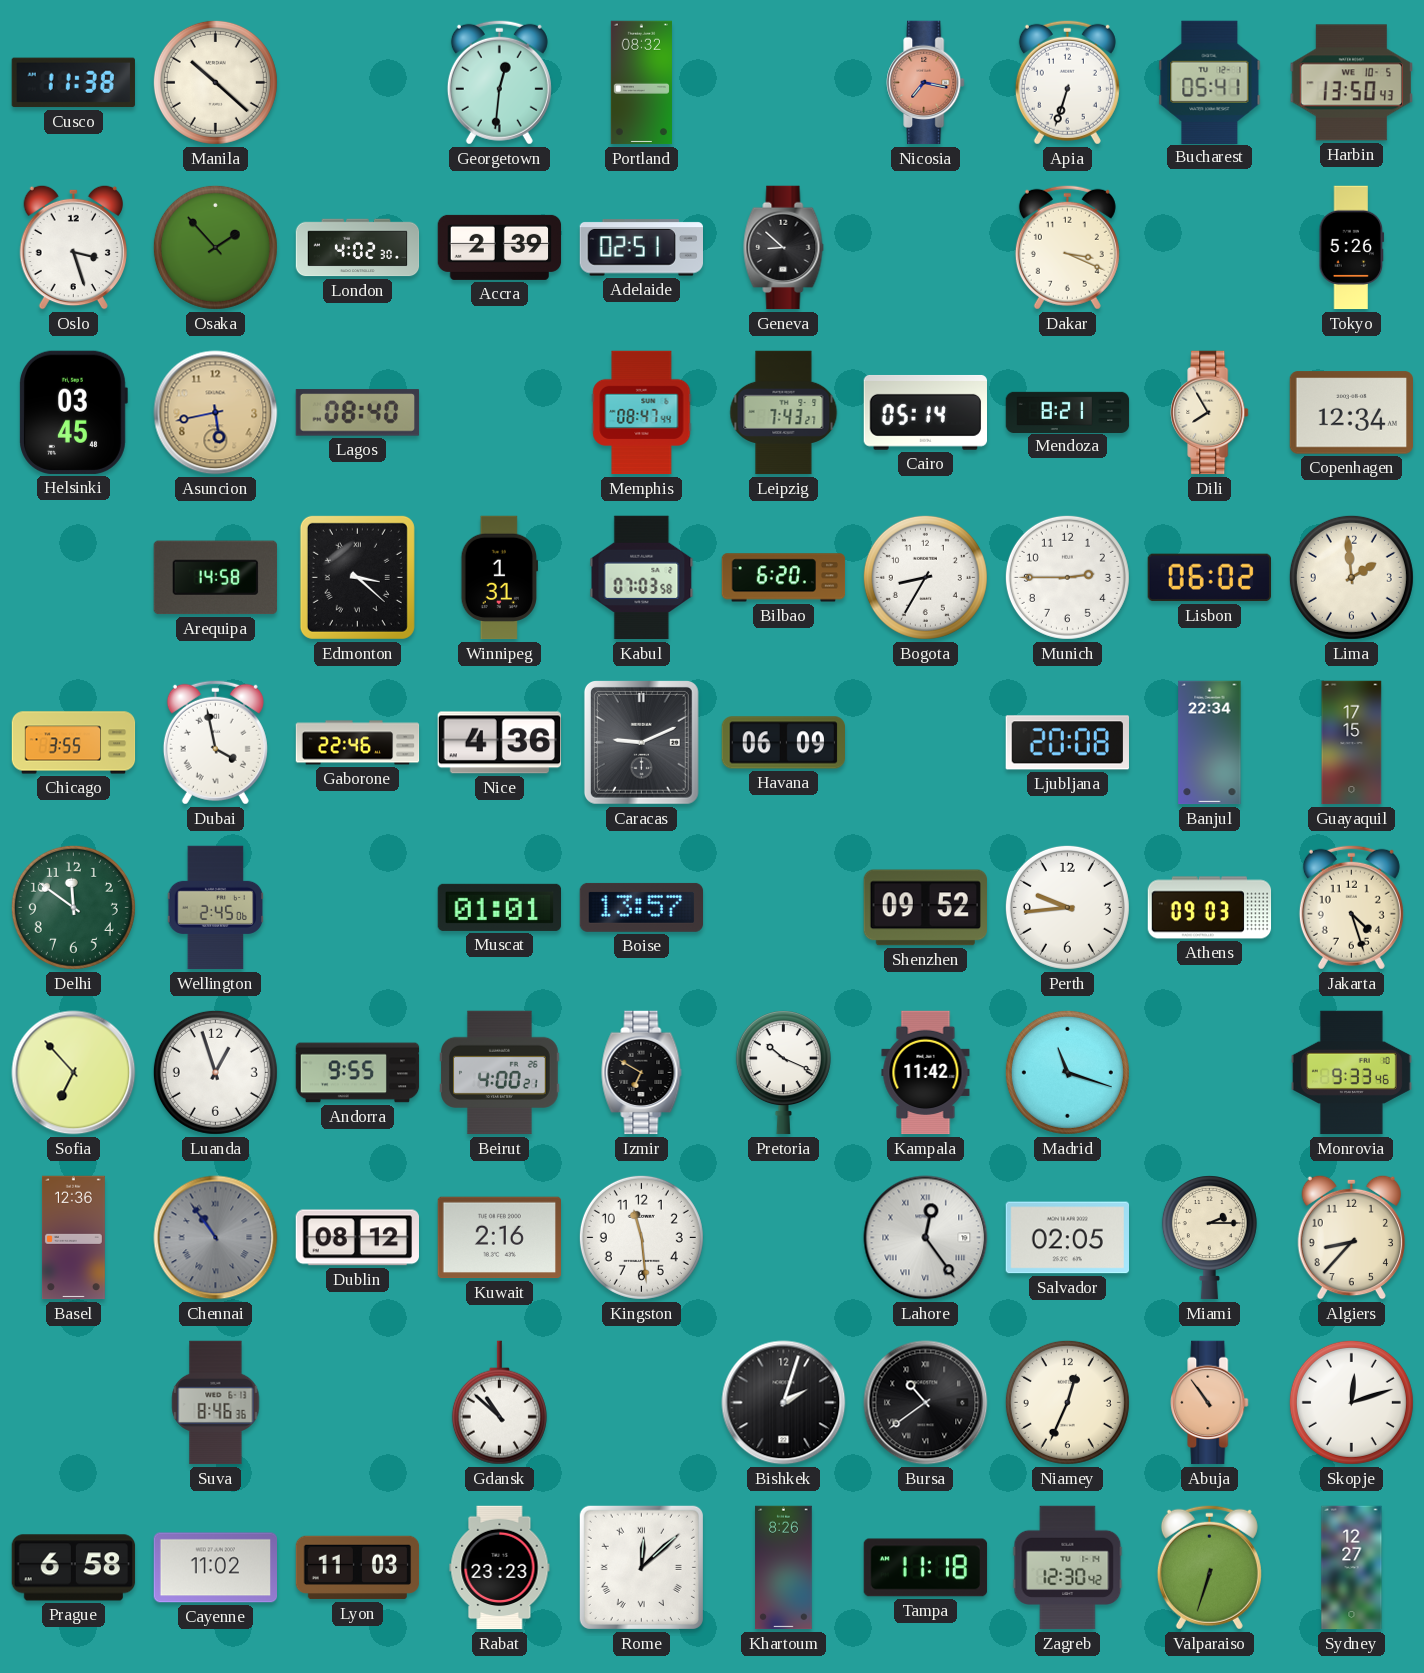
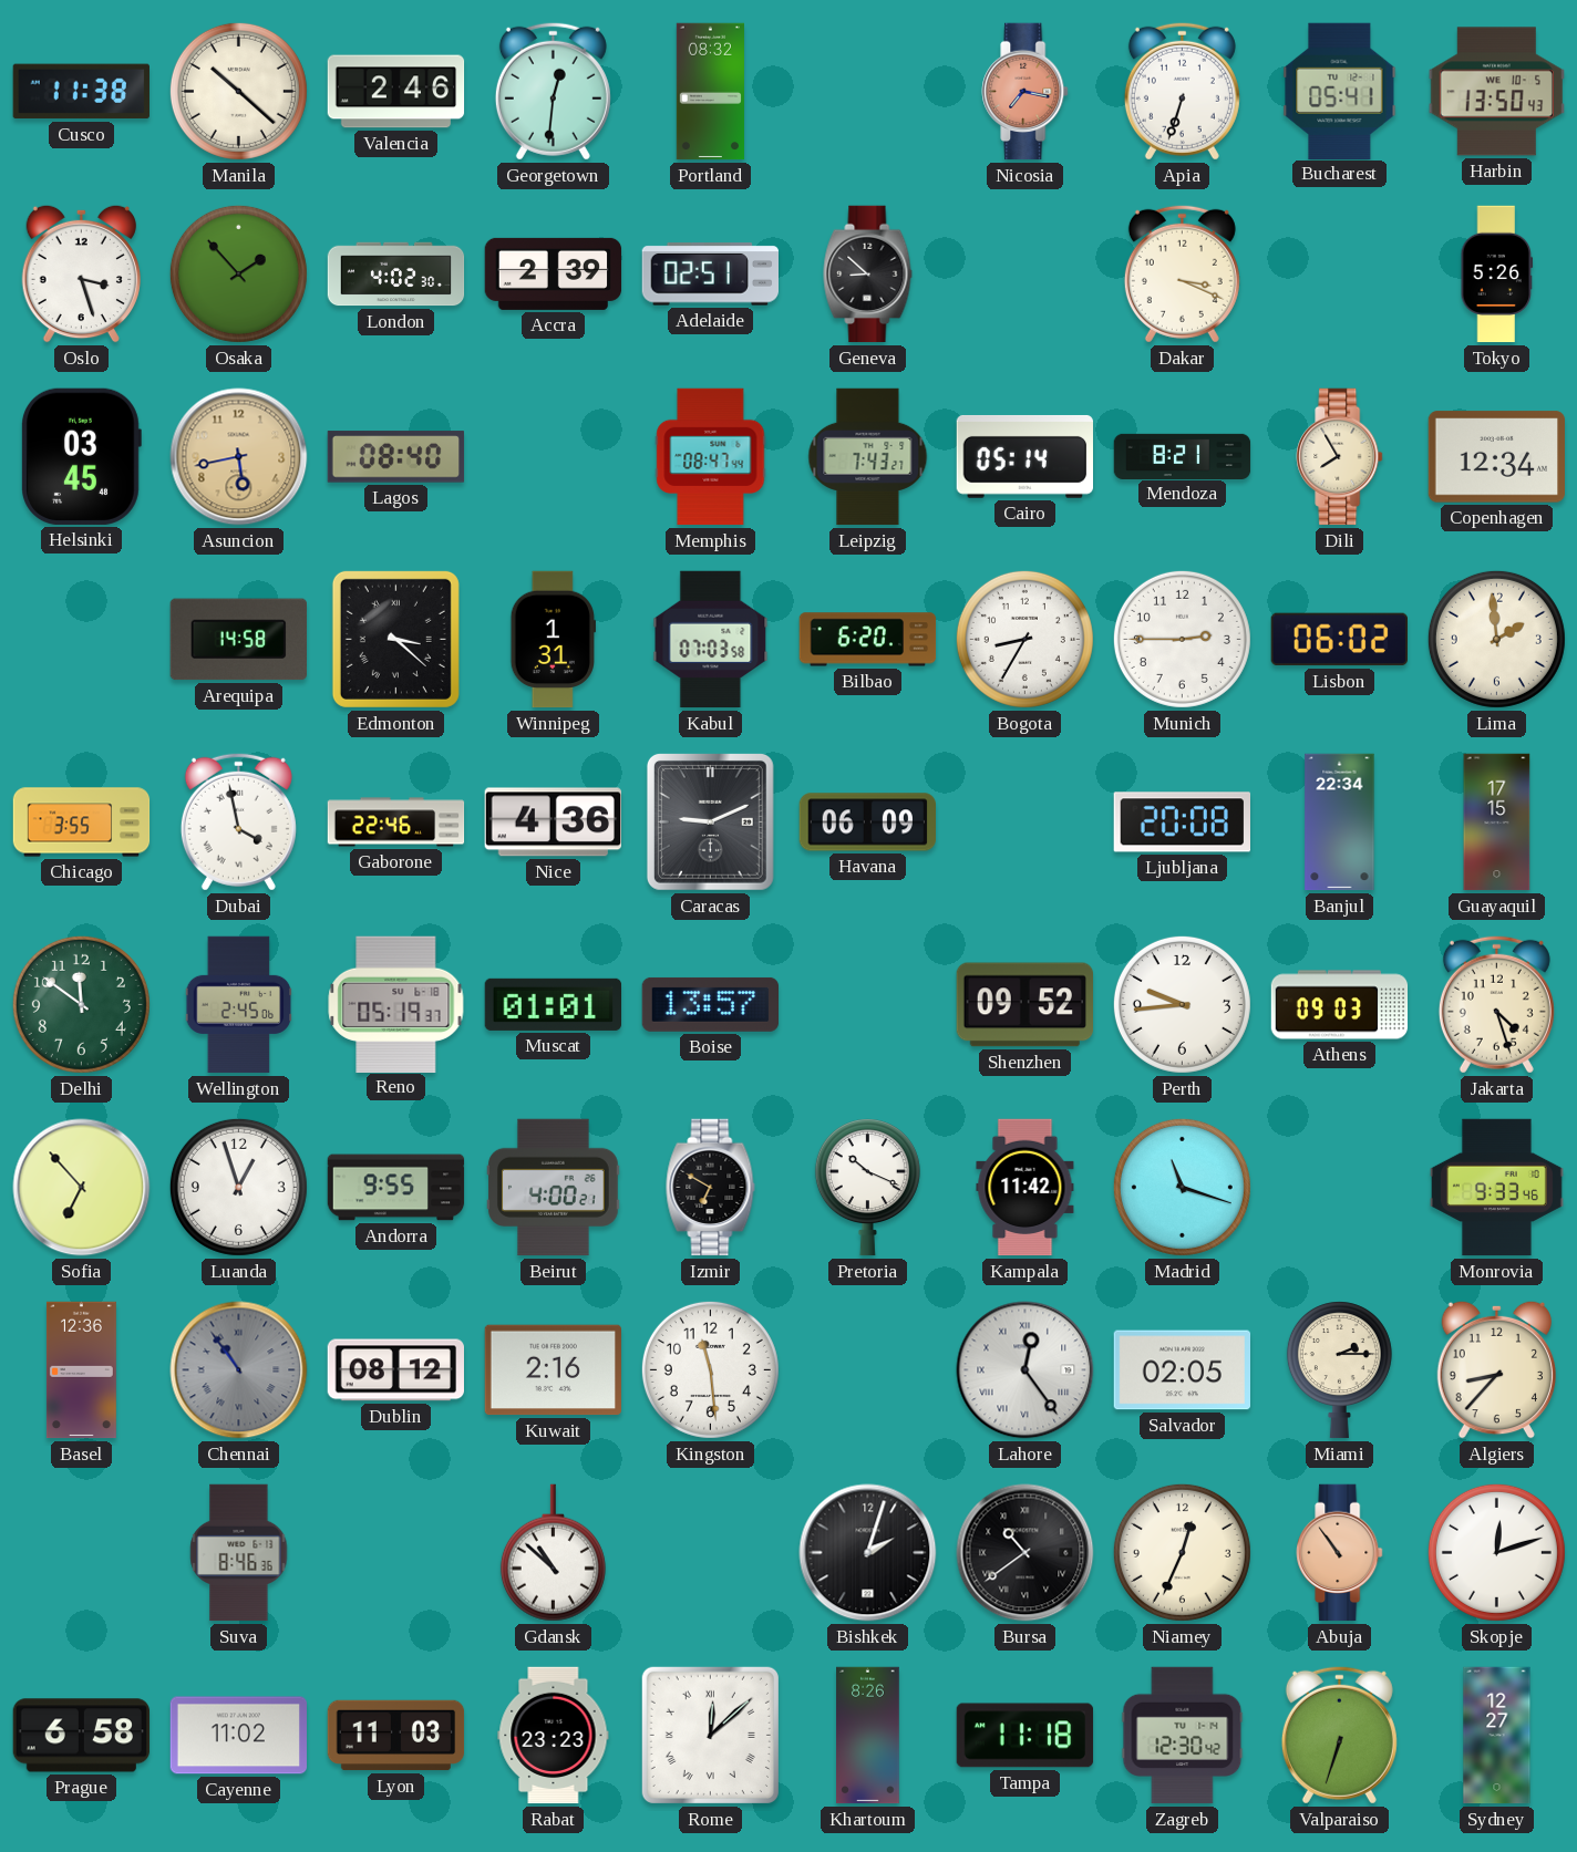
Valencia: none -> 2:46
Reno: none -> 05:19
